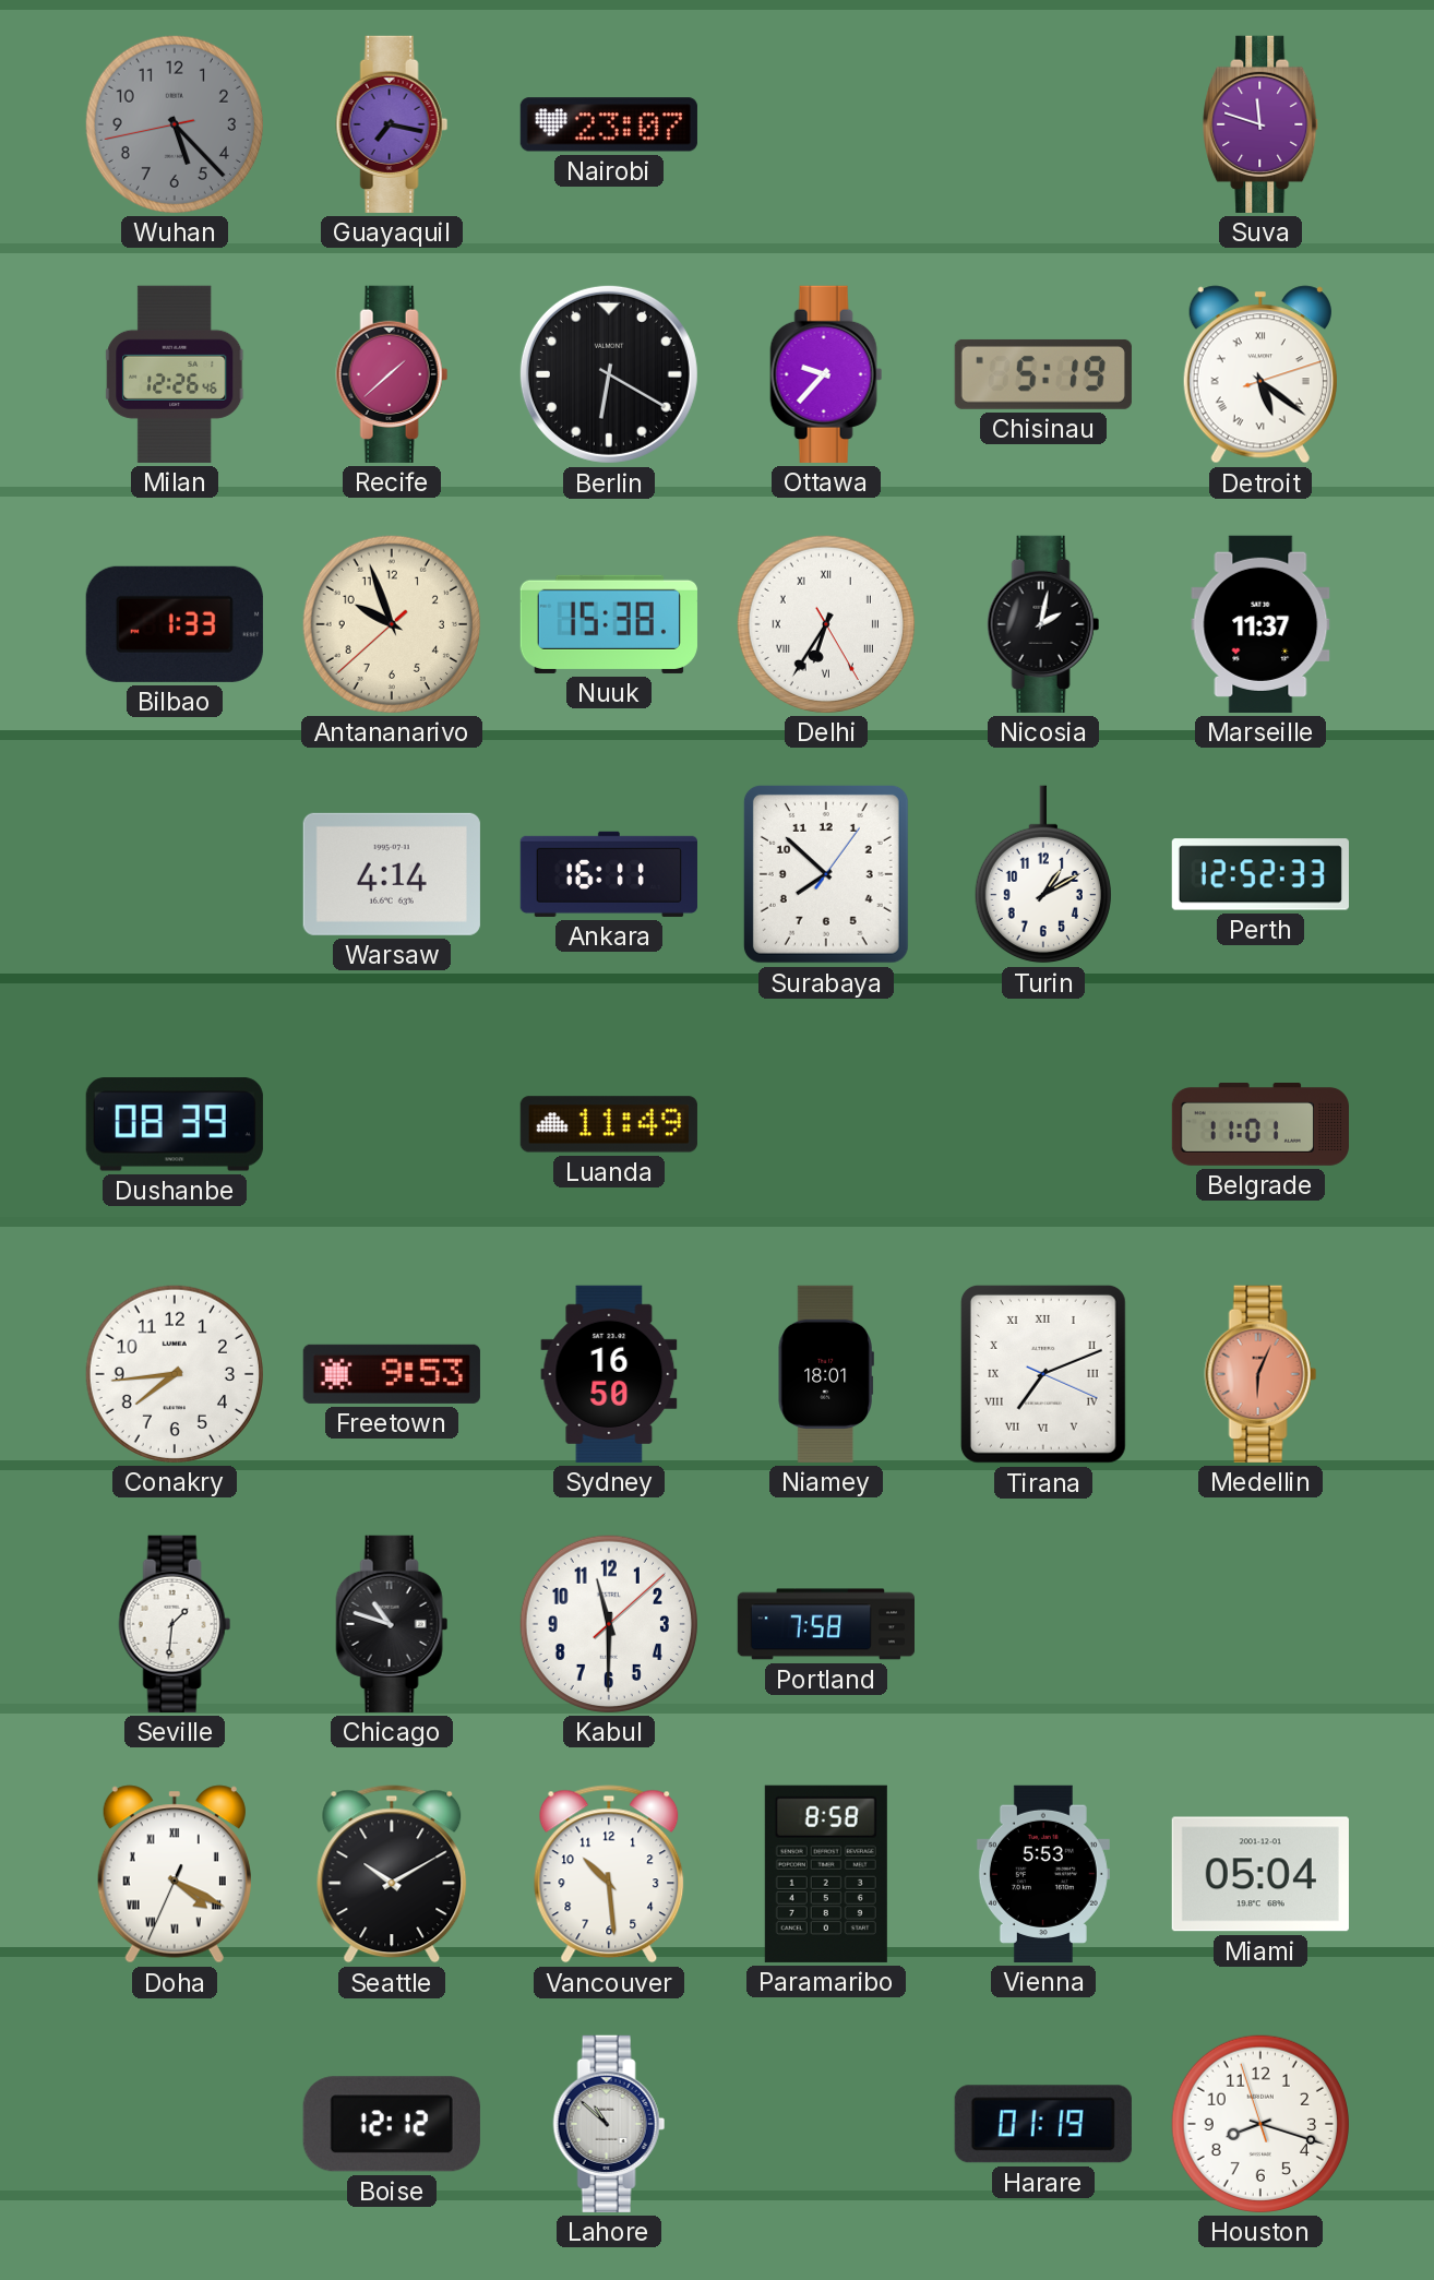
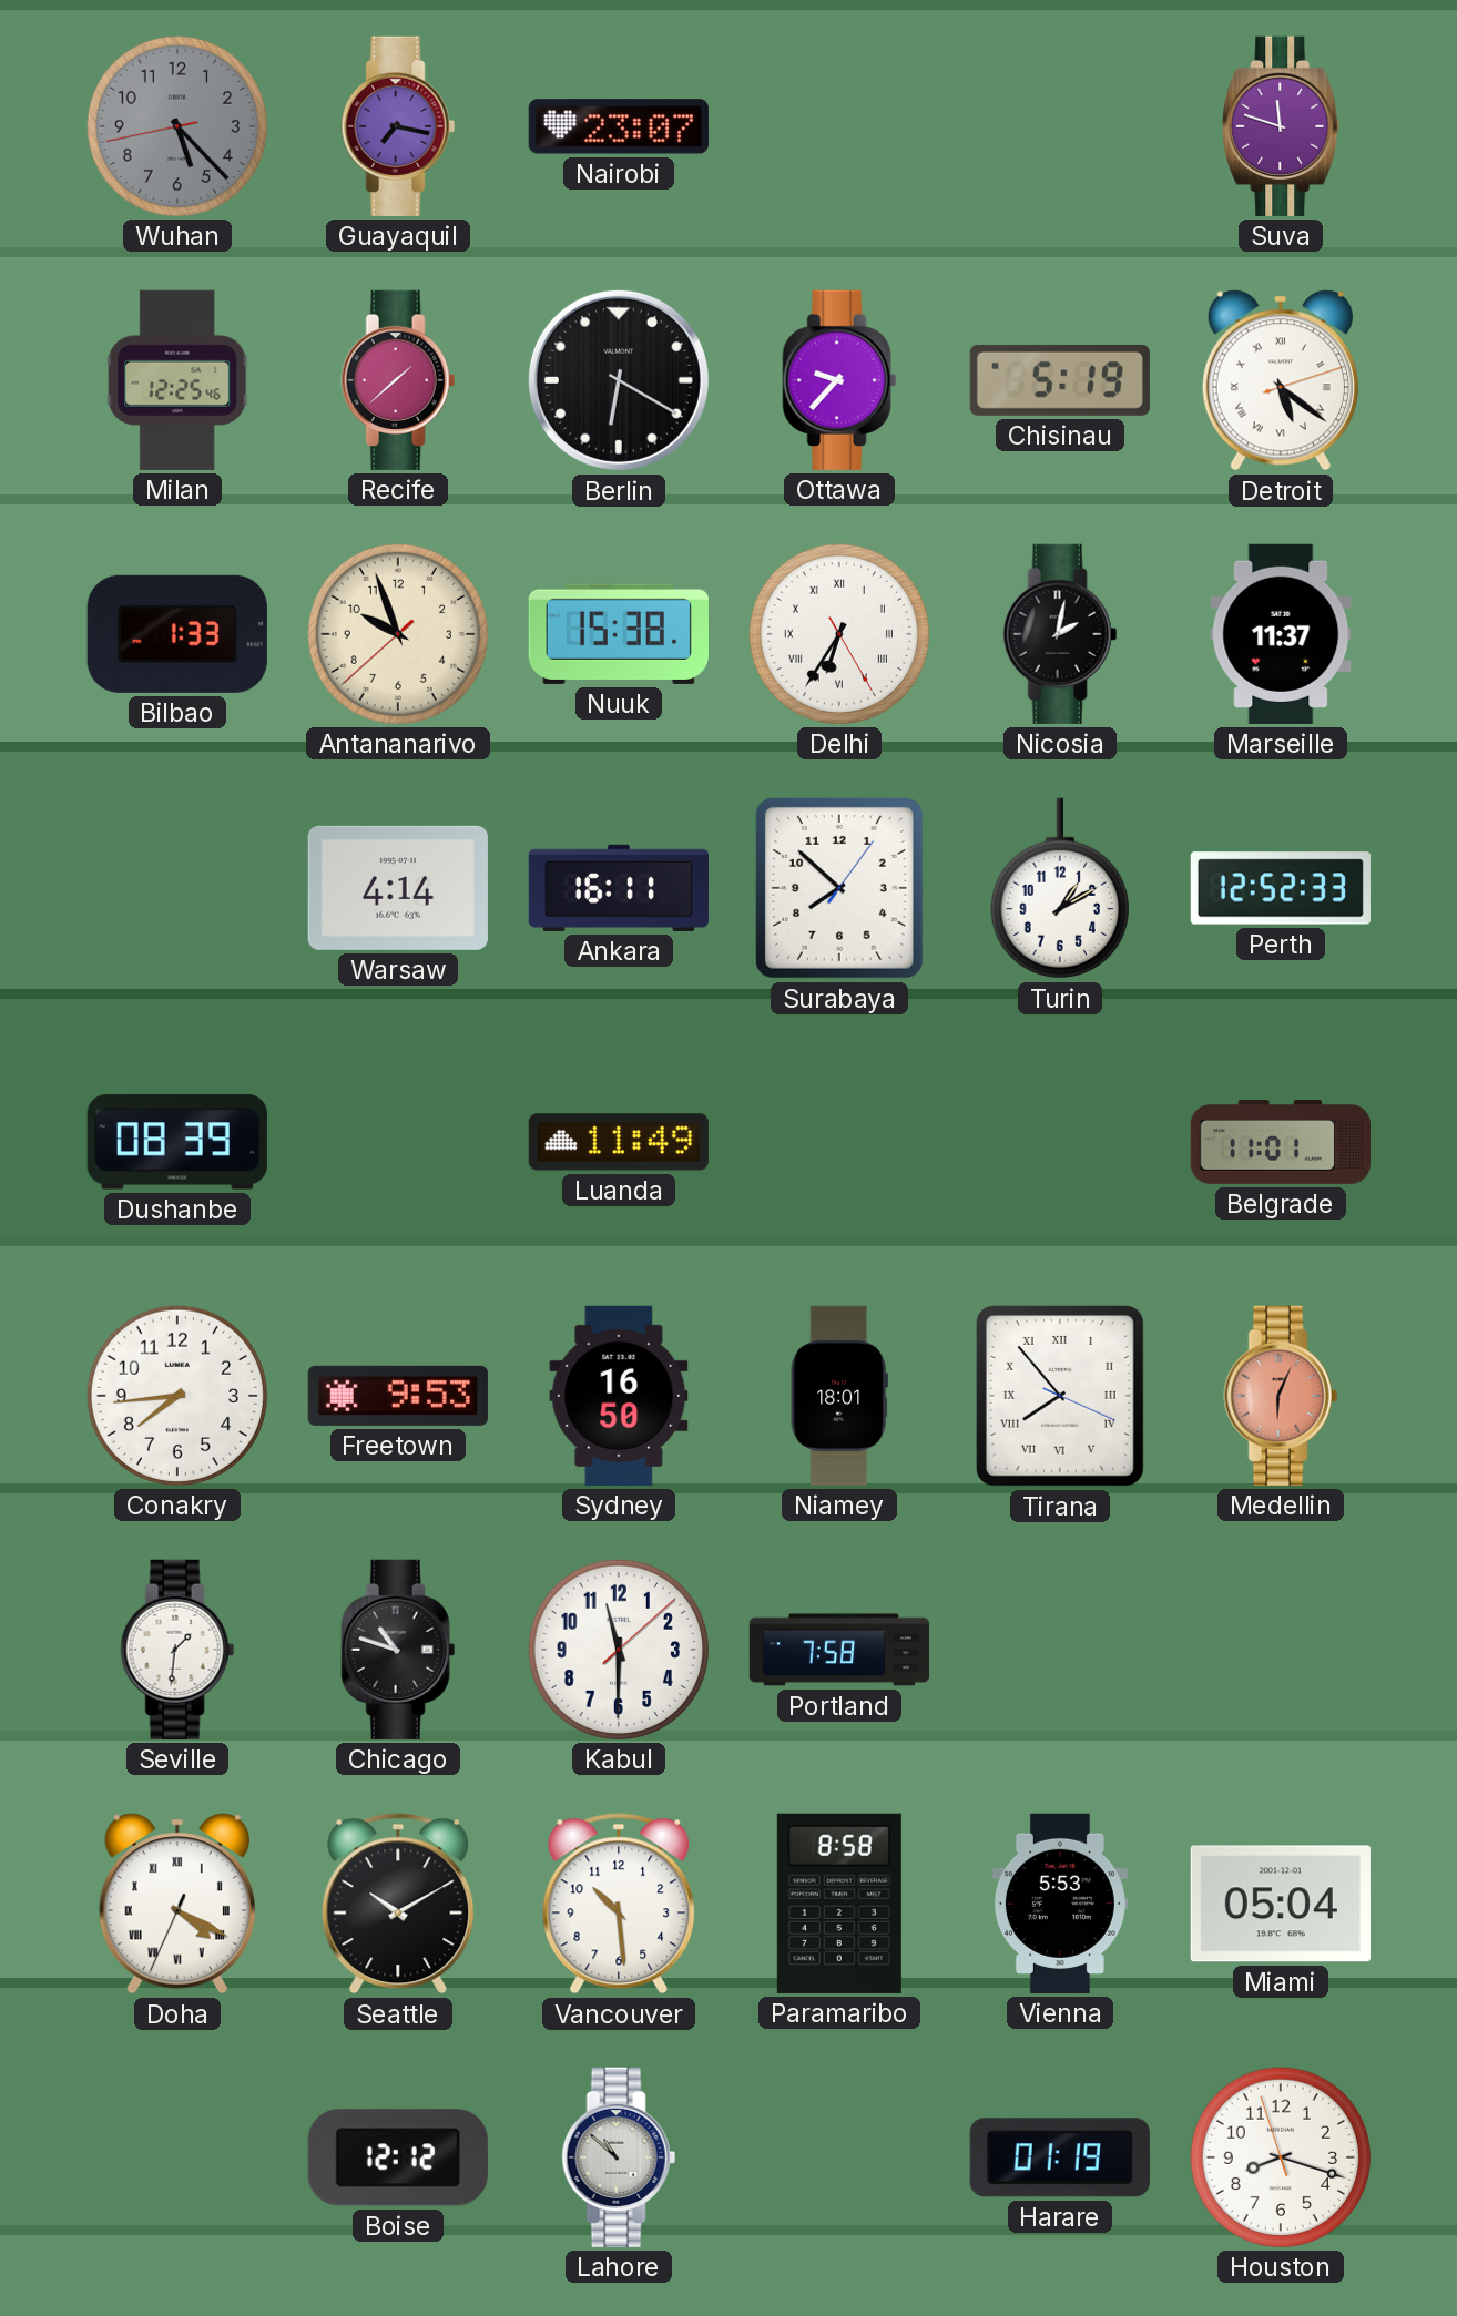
Milan: 12:26 -> 12:25
Tirana: 7:11 -> 7:53
